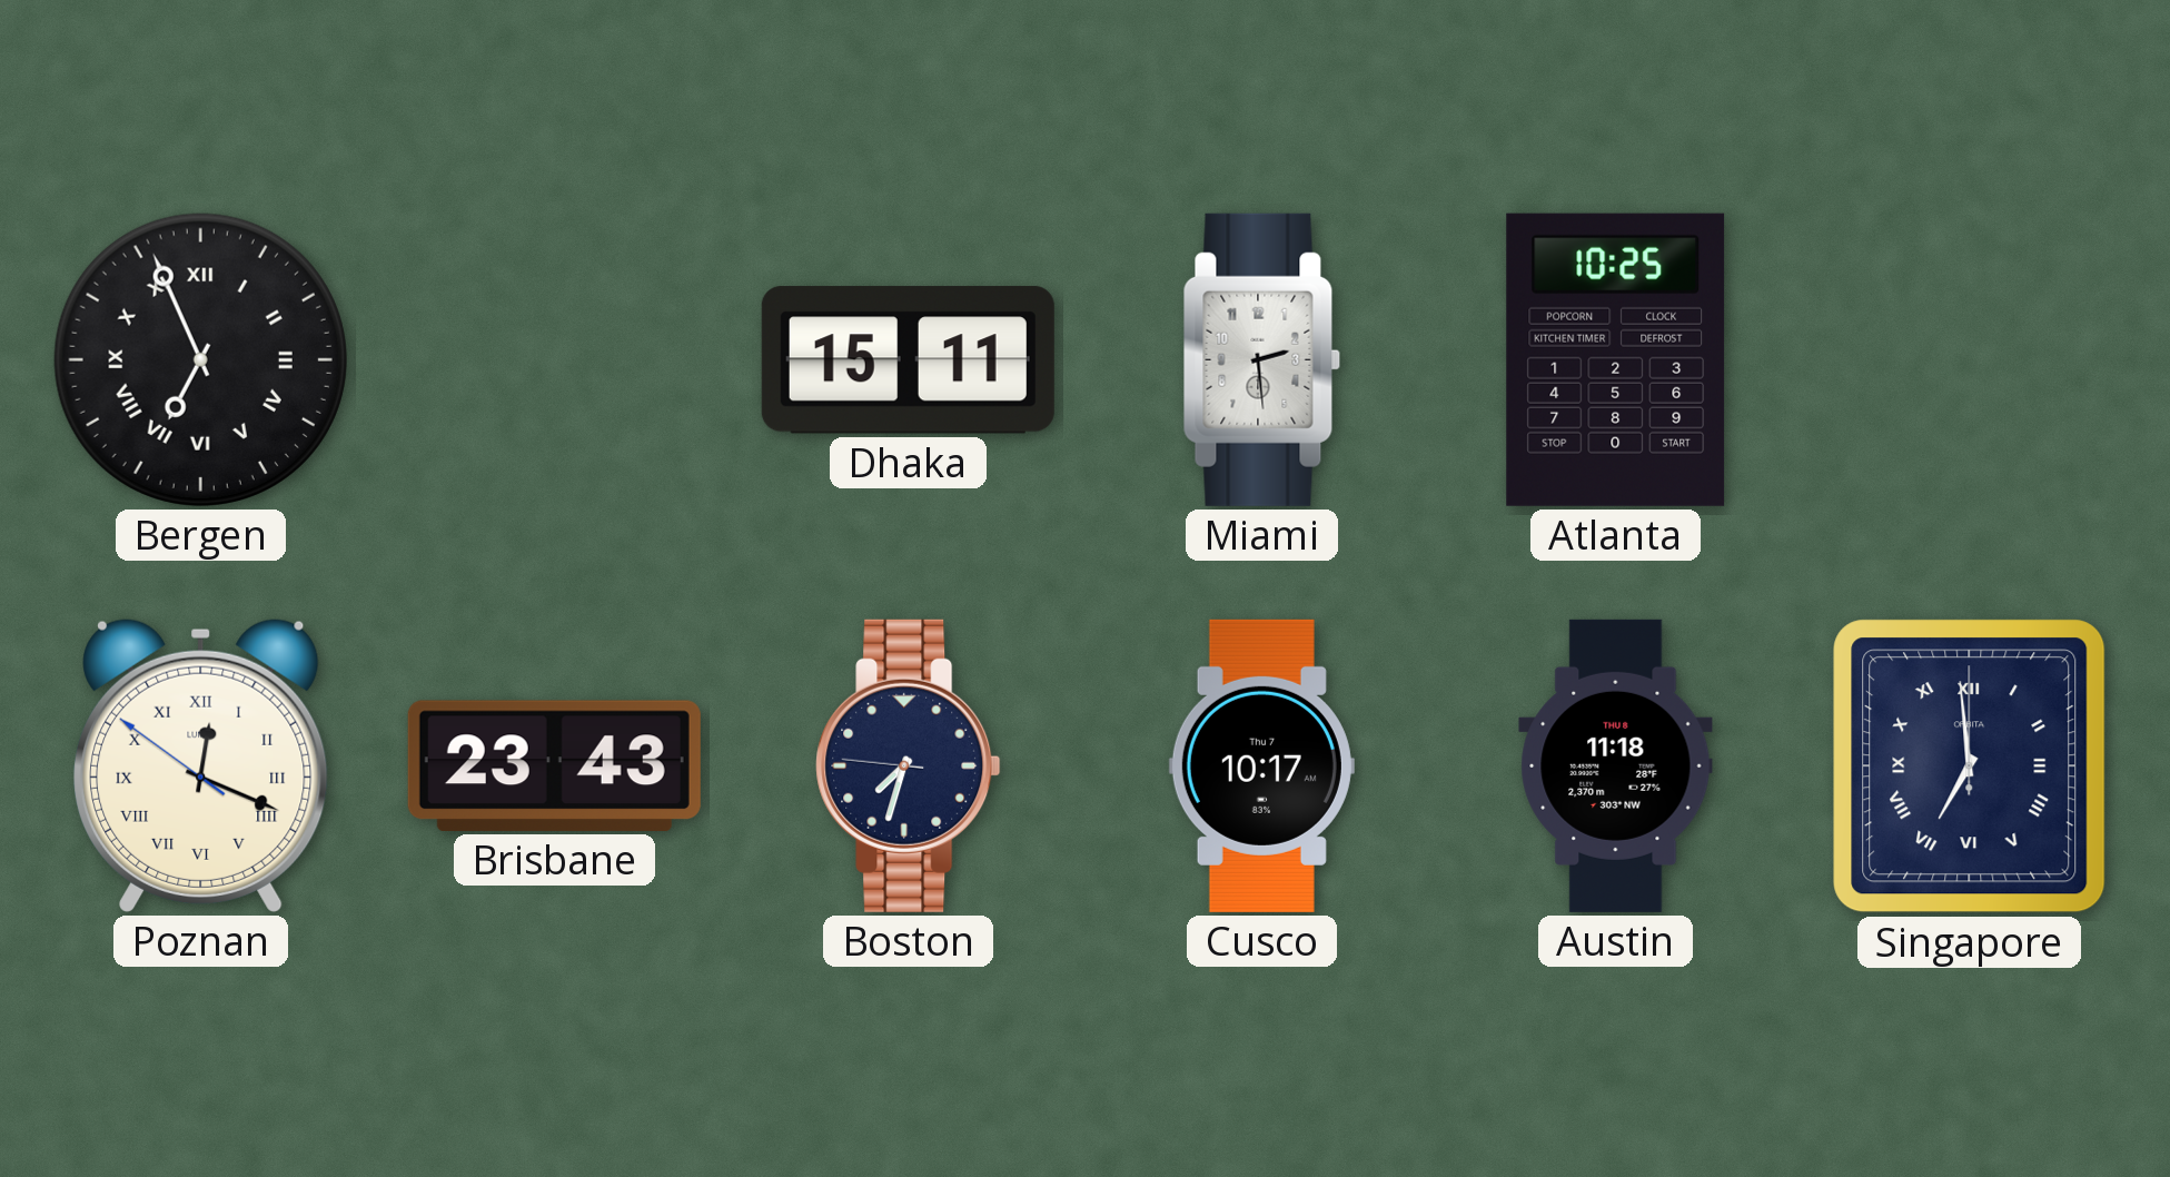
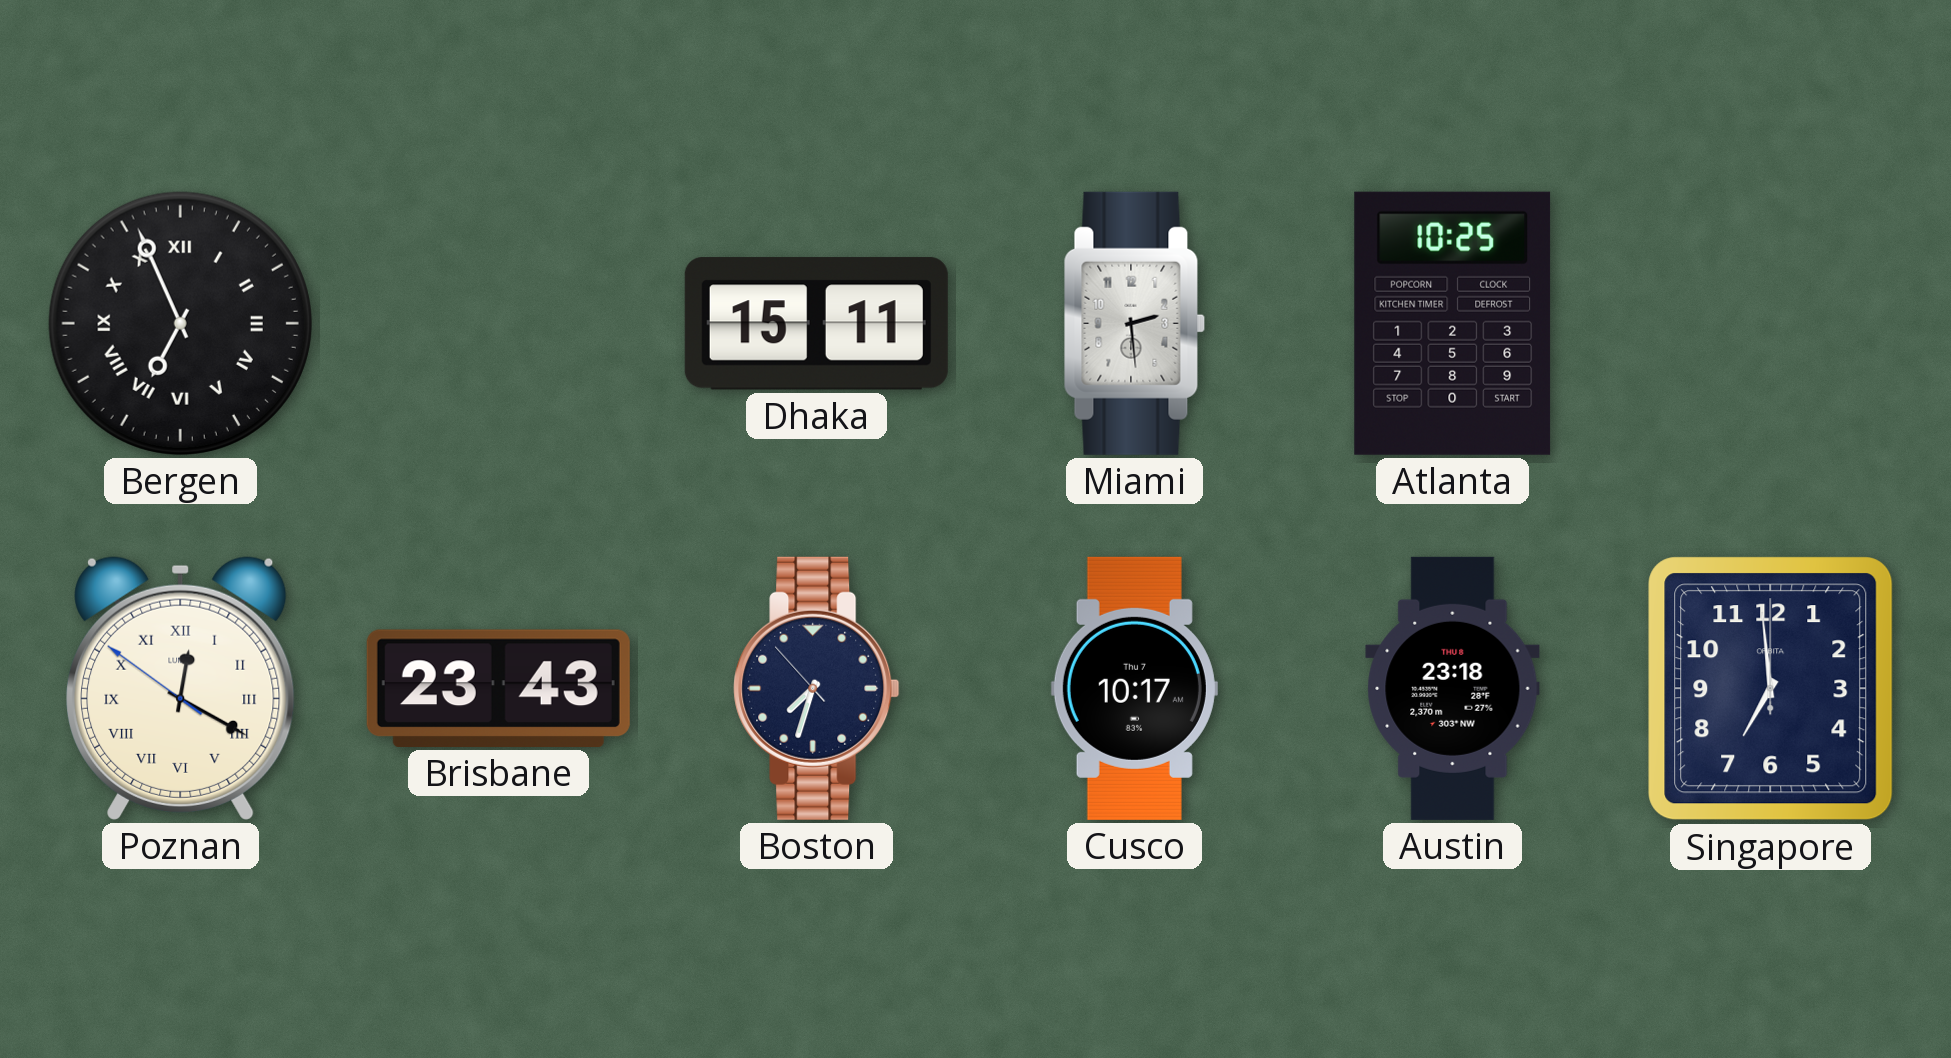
Poznan: 12:18 -> 12:19
Boston: 7:32:46 -> 7:32:53
Austin: 11:18 -> 23:18
Singapore numerals: Roman -> Arabic
